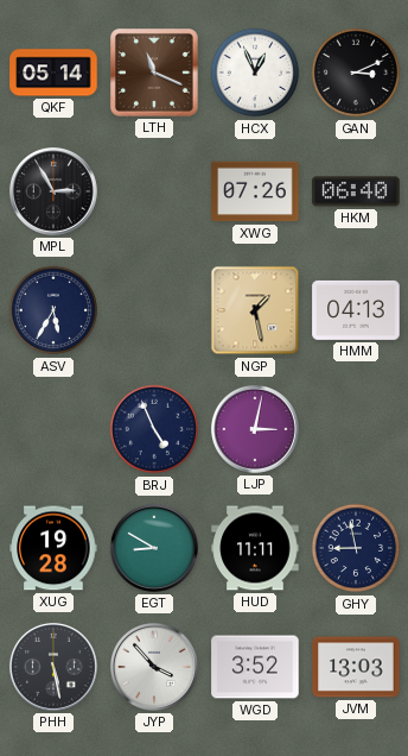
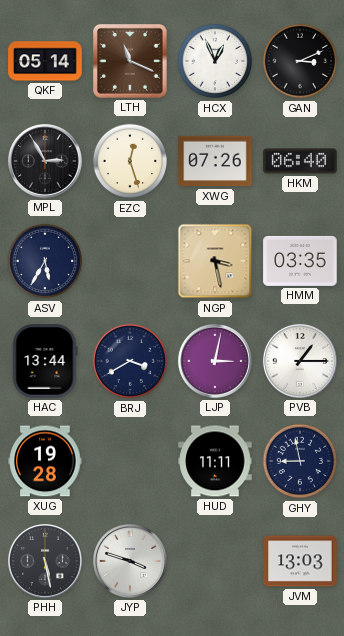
EZC: none -> 12:27
NGP: 1:28 -> 3:28
HMM: 04:13 -> 03:35
HAC: none -> 13:44
BRJ: 4:56 -> 3:40
PVB: none -> 1:15
EGT: 8:50 -> none
JYP: 3:53 -> 3:48
WGD: 3:52 -> none
